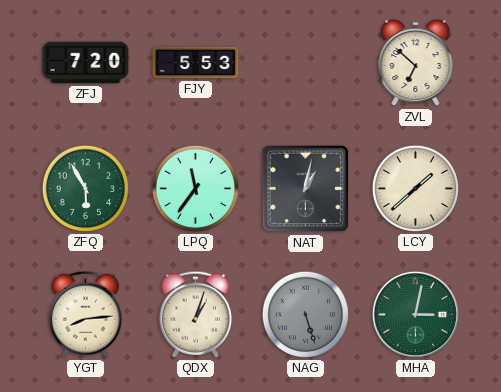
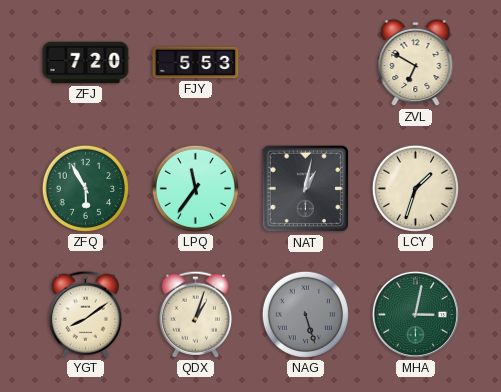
ZVL: 6:52 -> 6:50
LCY: 1:38 -> 1:33
YGT: 8:14 -> 8:09
